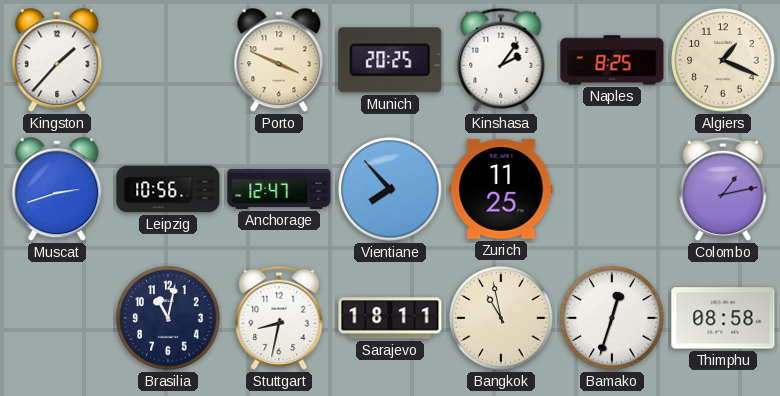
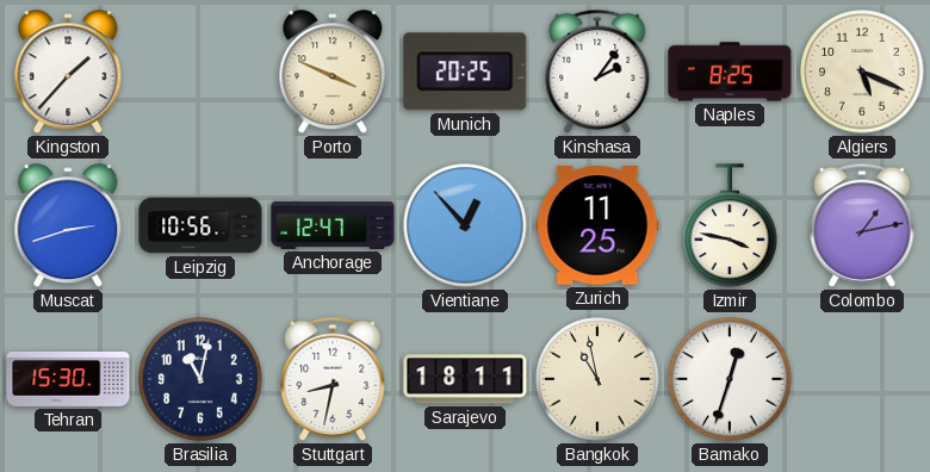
Algiers: 1:19 -> 5:19
Vientiane: 7:53 -> 12:53
Izmir: none -> 3:47
Tehran: none -> 15:30
Thimphu: 08:58 -> none
